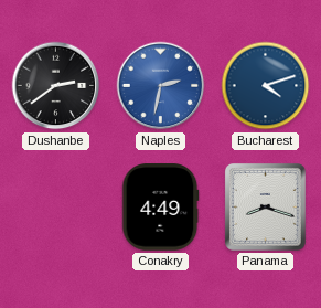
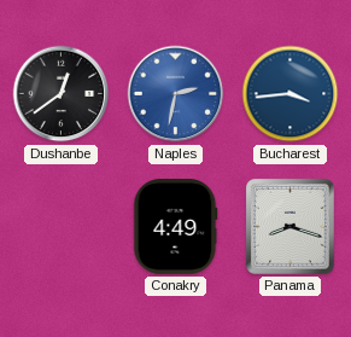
Dushanbe: 2:39 -> 12:39
Bucharest: 4:12 -> 3:44
